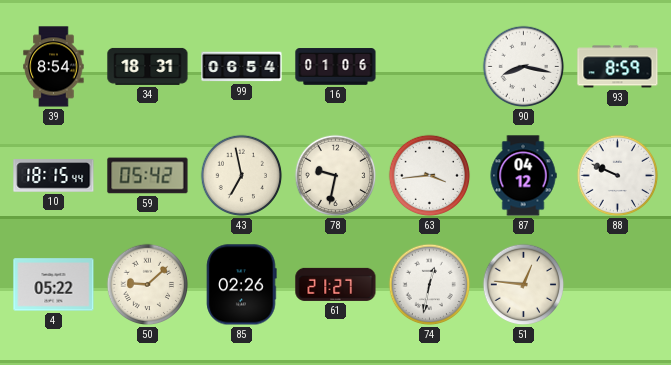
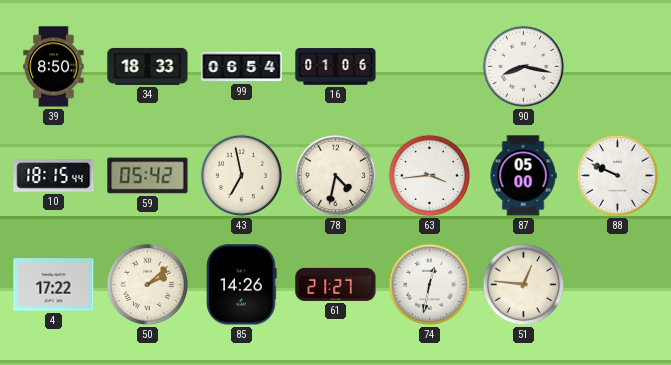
39: 8:54 -> 8:50
34: 18:31 -> 18:33
93: 8:59 -> none
78: 9:32 -> 4:32
87: 04:12 -> 05:00
4: 05:22 -> 17:22
50: 9:08 -> 2:08
85: 02:26 -> 14:26
